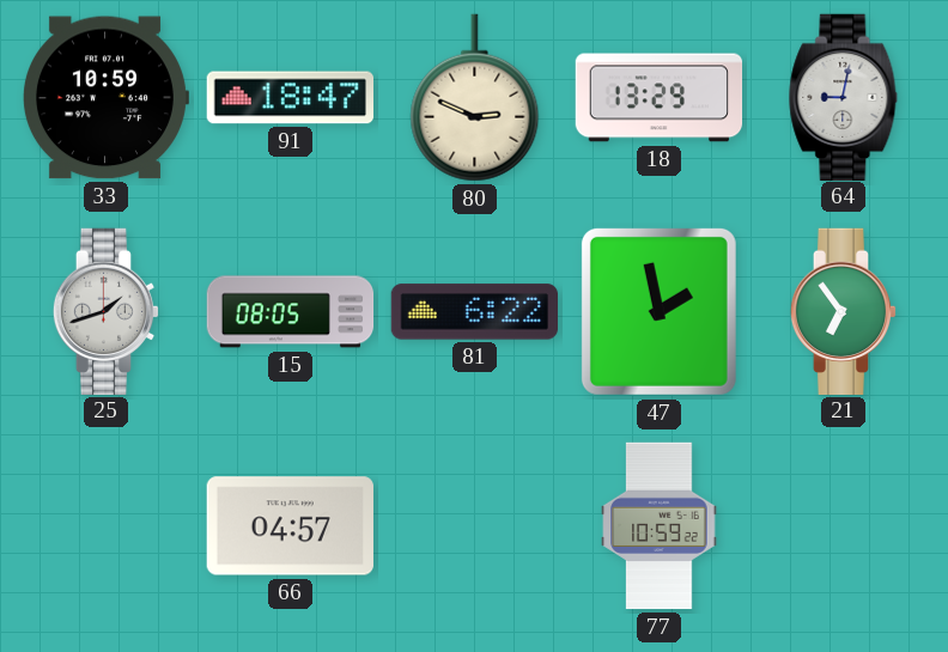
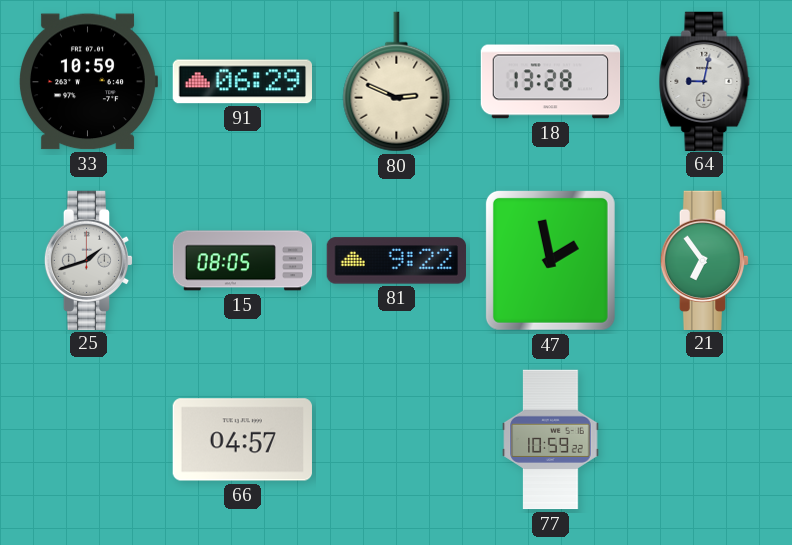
91: 18:47 -> 06:29
18: 13:29 -> 13:28
81: 6:22 -> 9:22
